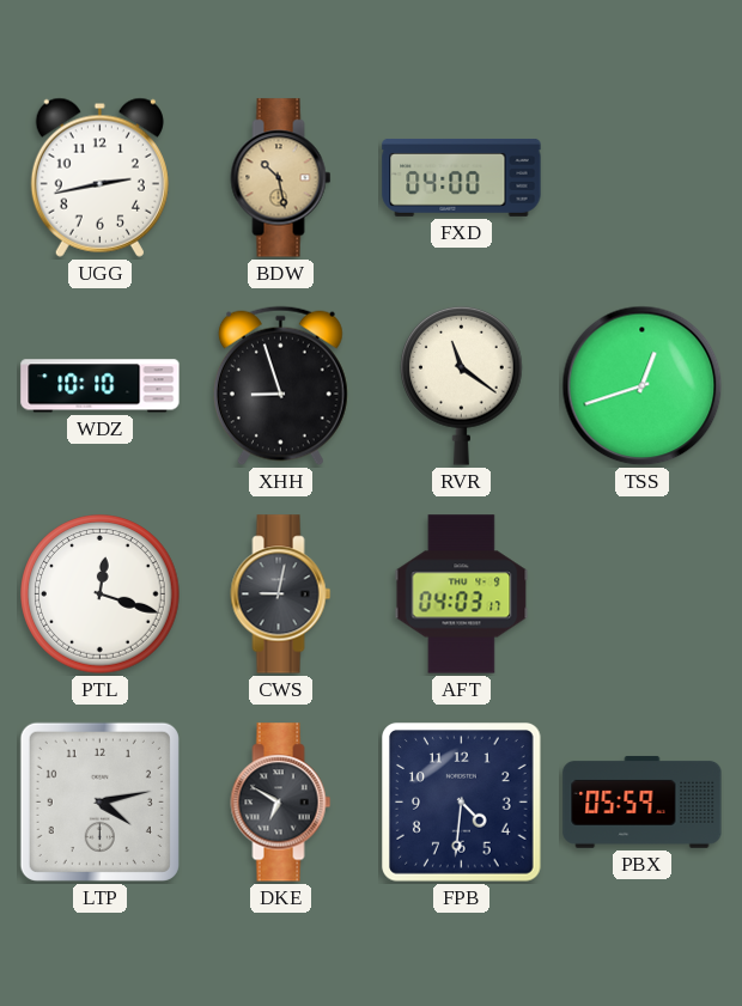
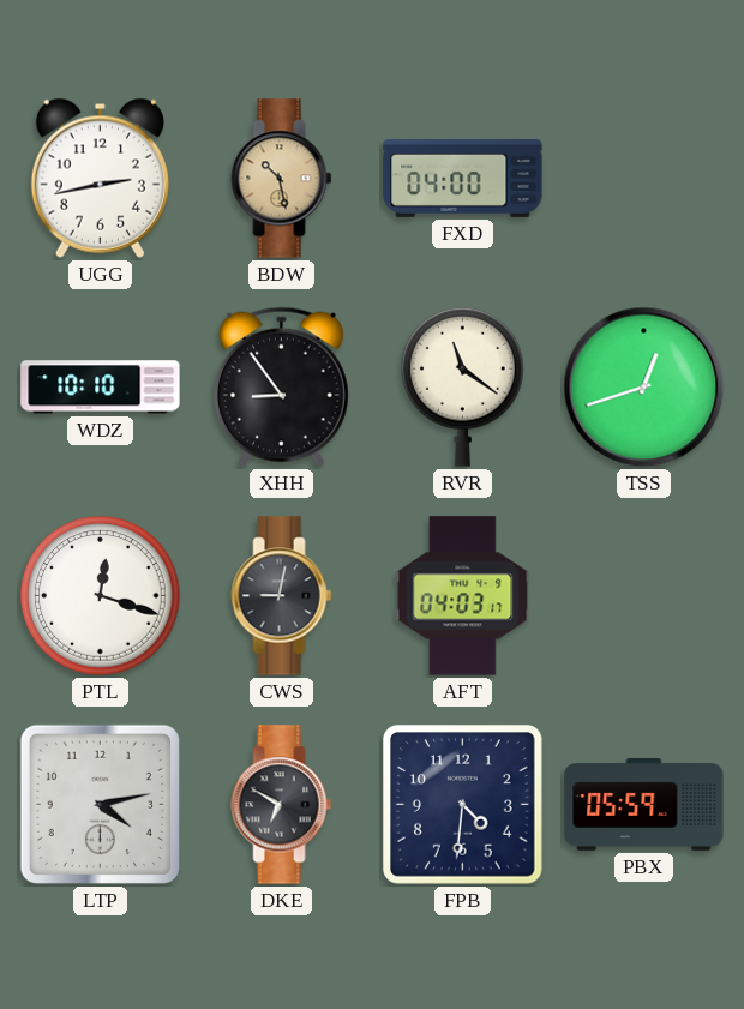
XHH: 8:57 -> 8:54
